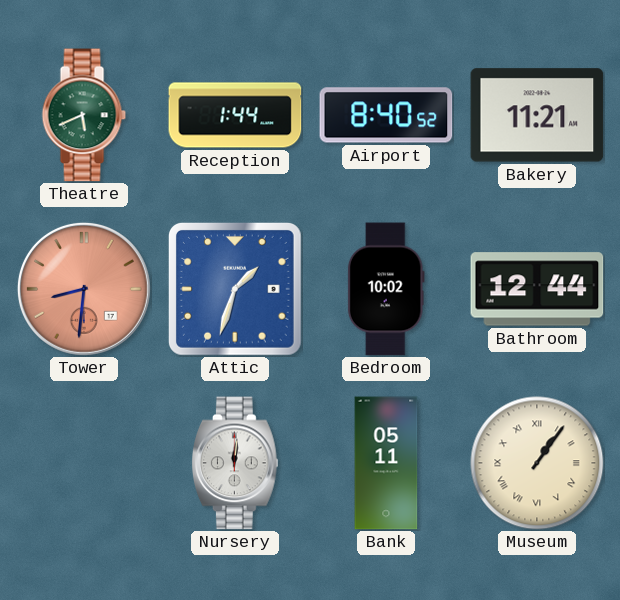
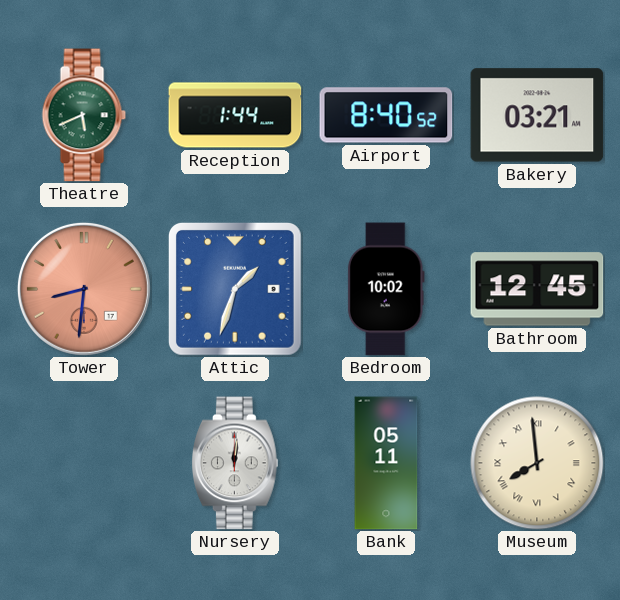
Bakery: 11:21 -> 03:21
Bathroom: 12:44 -> 12:45
Museum: 1:06 -> 7:59
